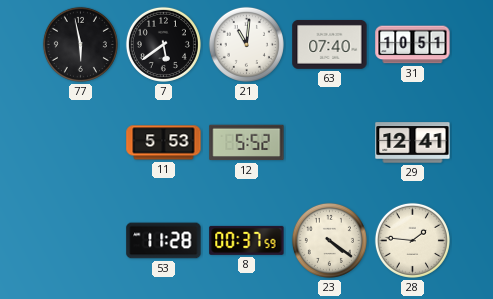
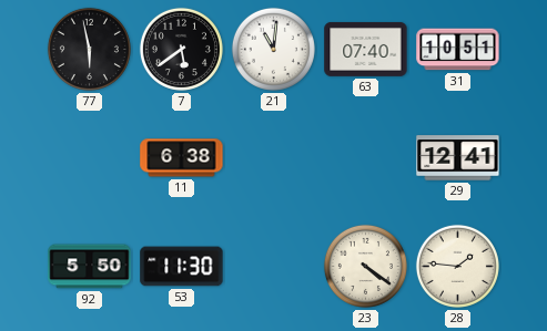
11: 5:53 -> 6:38
12: 5:52 -> none
92: none -> 5:50
53: 11:28 -> 11:30
8: 00:37 -> none
